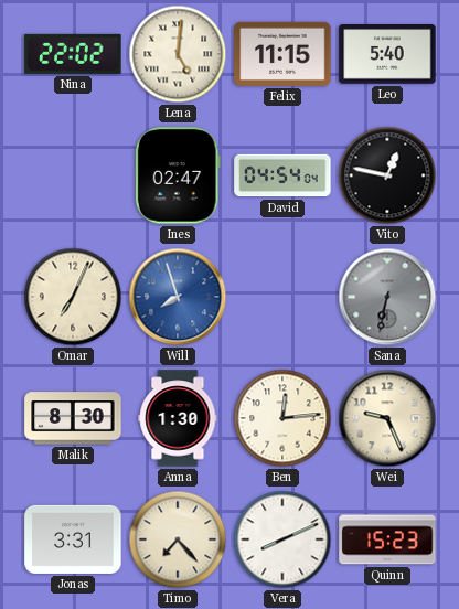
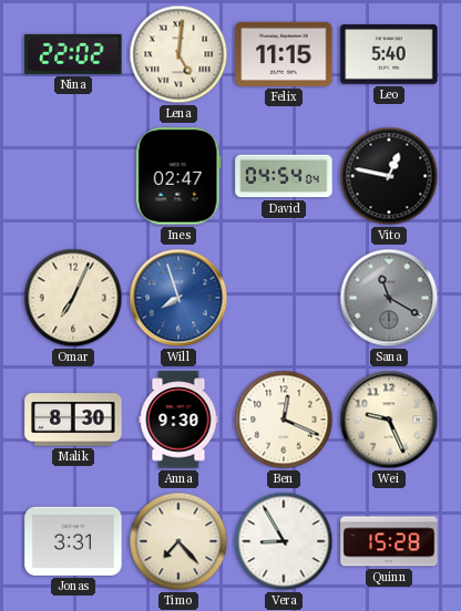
Sana: 6:32 -> 11:20
Anna: 1:30 -> 9:30
Ben: 12:14 -> 12:19
Vera: 8:11 -> 8:55
Quinn: 15:23 -> 15:28
